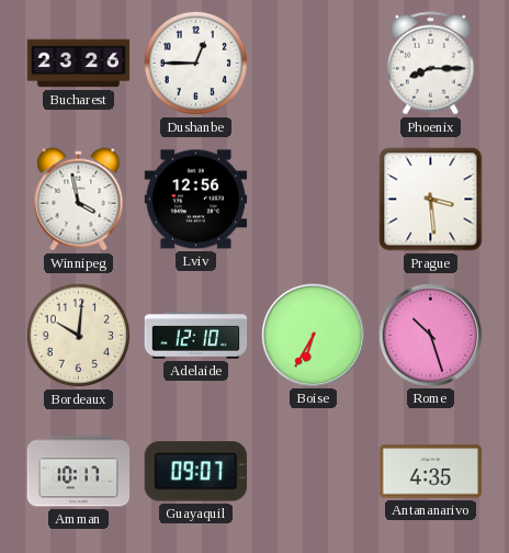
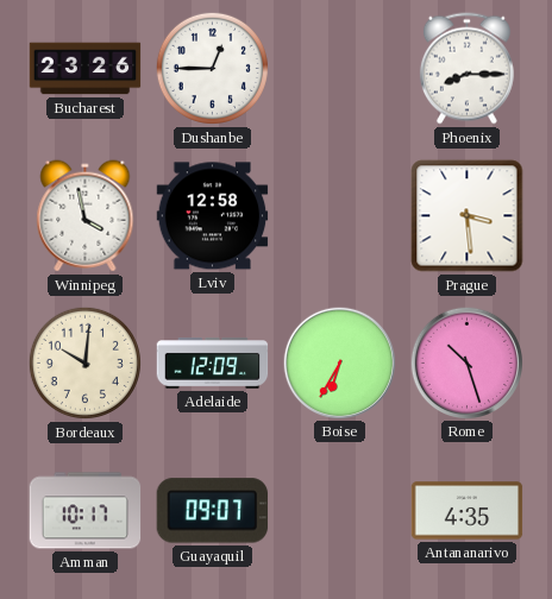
Lviv: 12:56 -> 12:58
Adelaide: 12:10 -> 12:09
